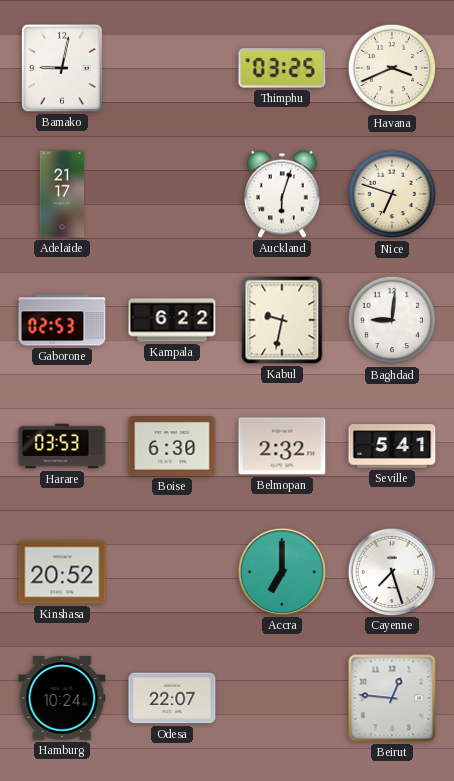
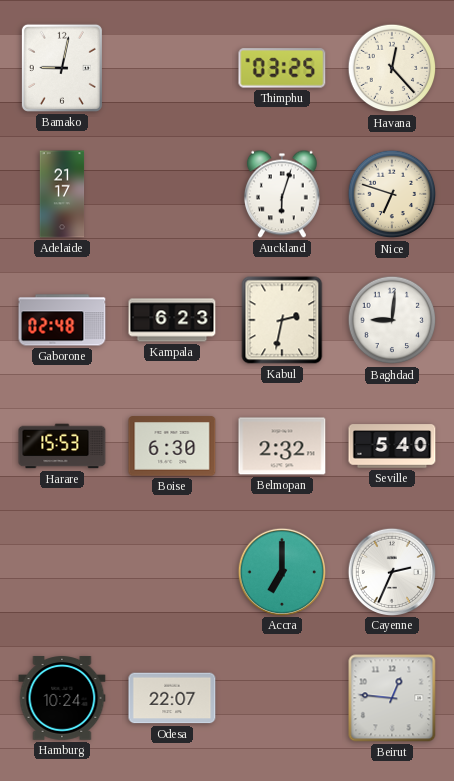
Havana: 3:41 -> 12:23
Gaborone: 02:53 -> 02:48
Kampala: 6:22 -> 6:23
Kabul: 9:32 -> 2:32
Harare: 03:53 -> 15:53
Seville: 5:41 -> 5:40
Kinshasa: 20:52 -> none
Cayenne: 7:27 -> 2:34
